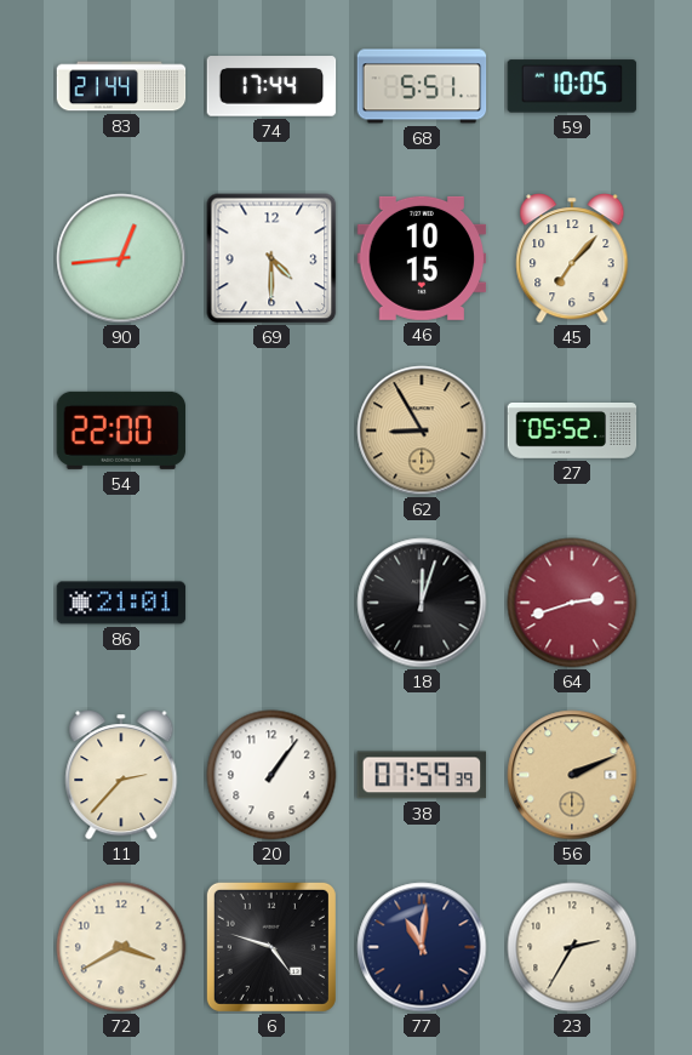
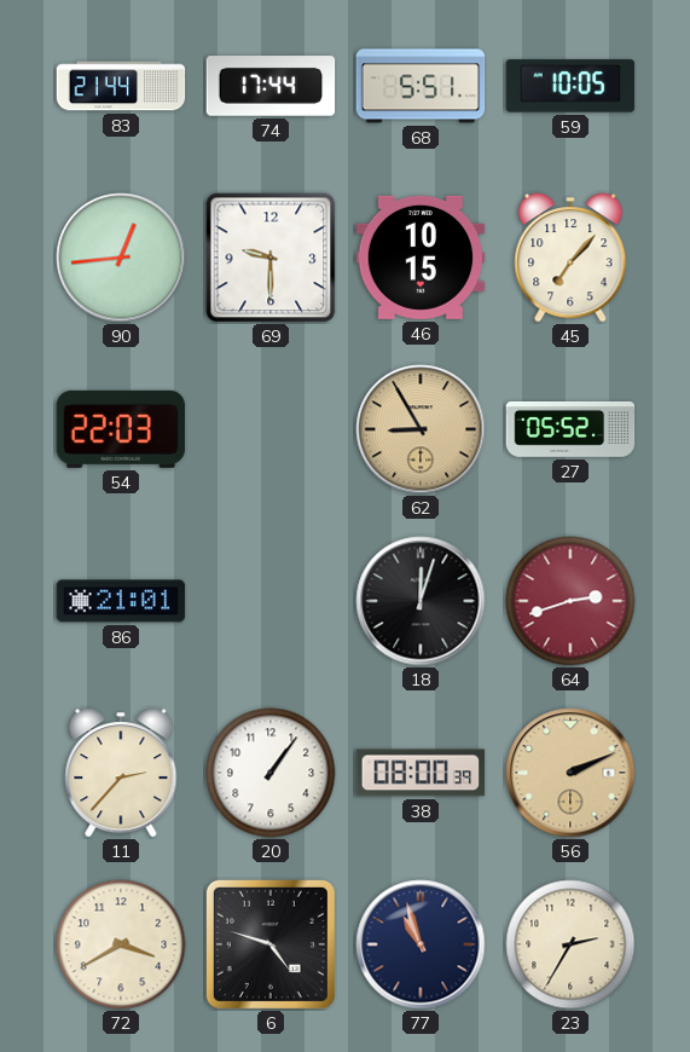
69: 4:30 -> 9:30
54: 22:00 -> 22:03
38: 07:59 -> 08:00
77: 11:01 -> 10:57
